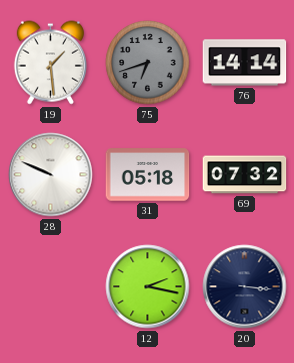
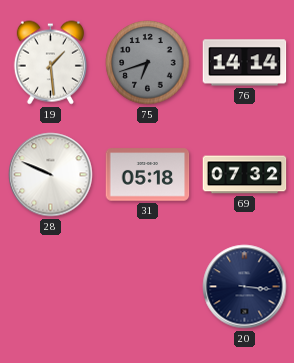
12: 2:17 -> none
